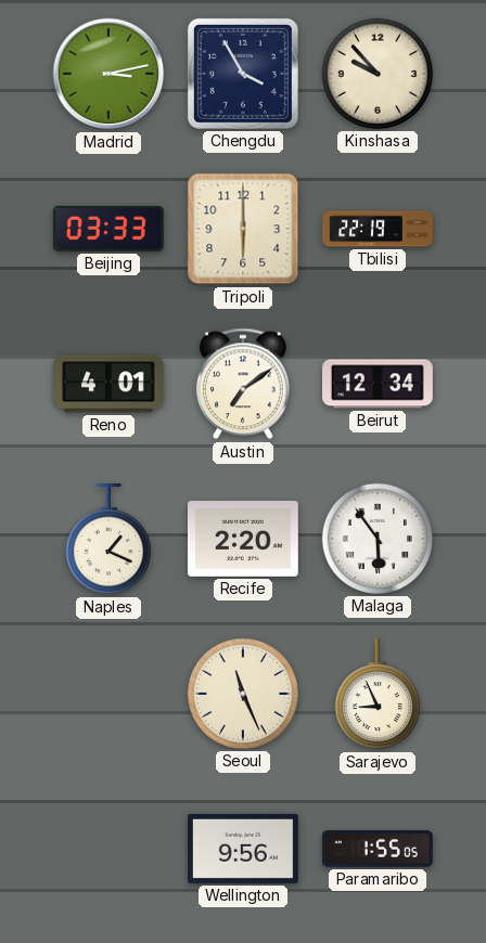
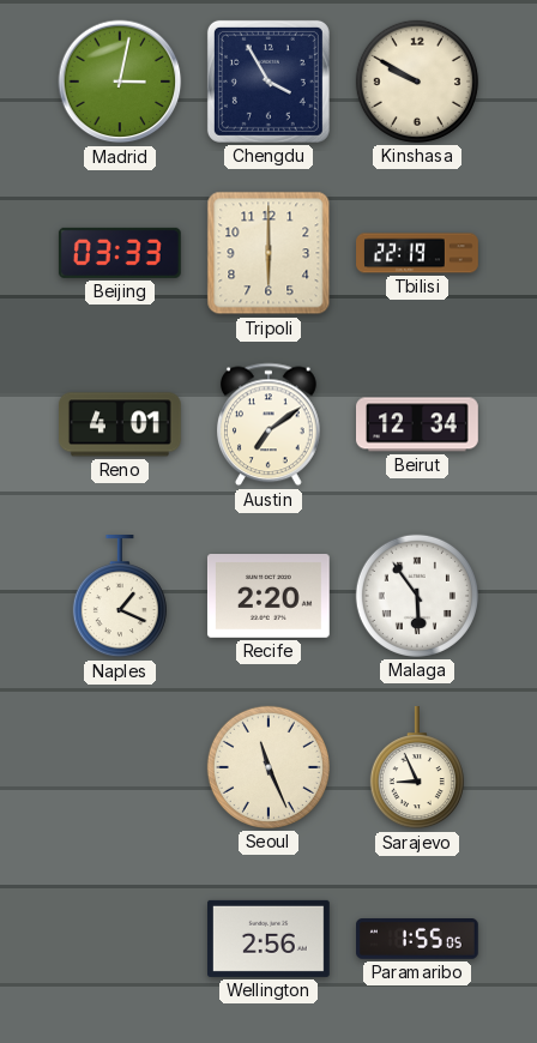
Madrid: 3:13 -> 3:02
Kinshasa: 9:53 -> 9:50
Wellington: 9:56 -> 2:56
